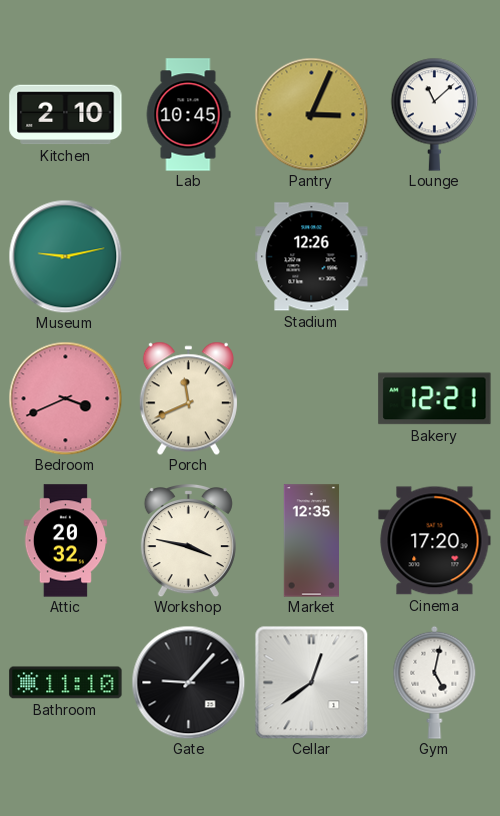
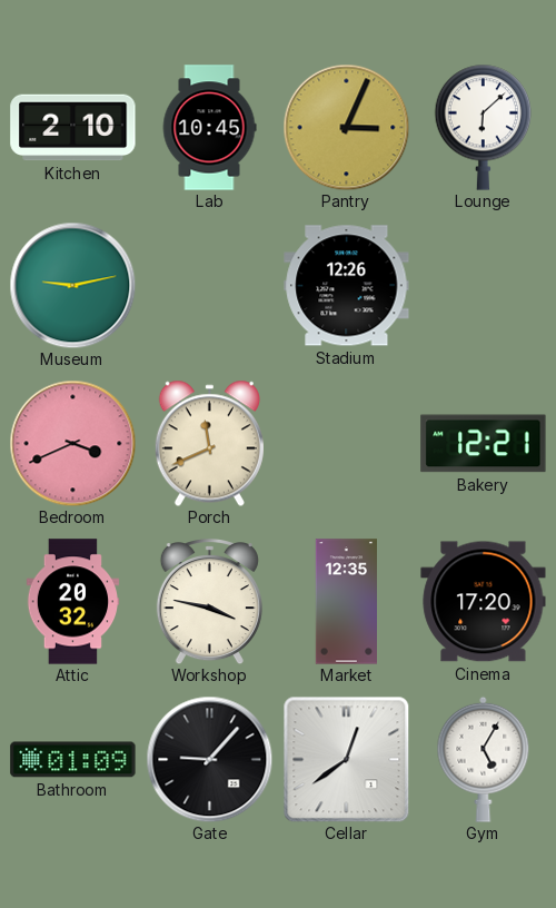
Lounge: 11:08 -> 6:08
Bathroom: 11:10 -> 01:09
Gym: 5:02 -> 5:05
